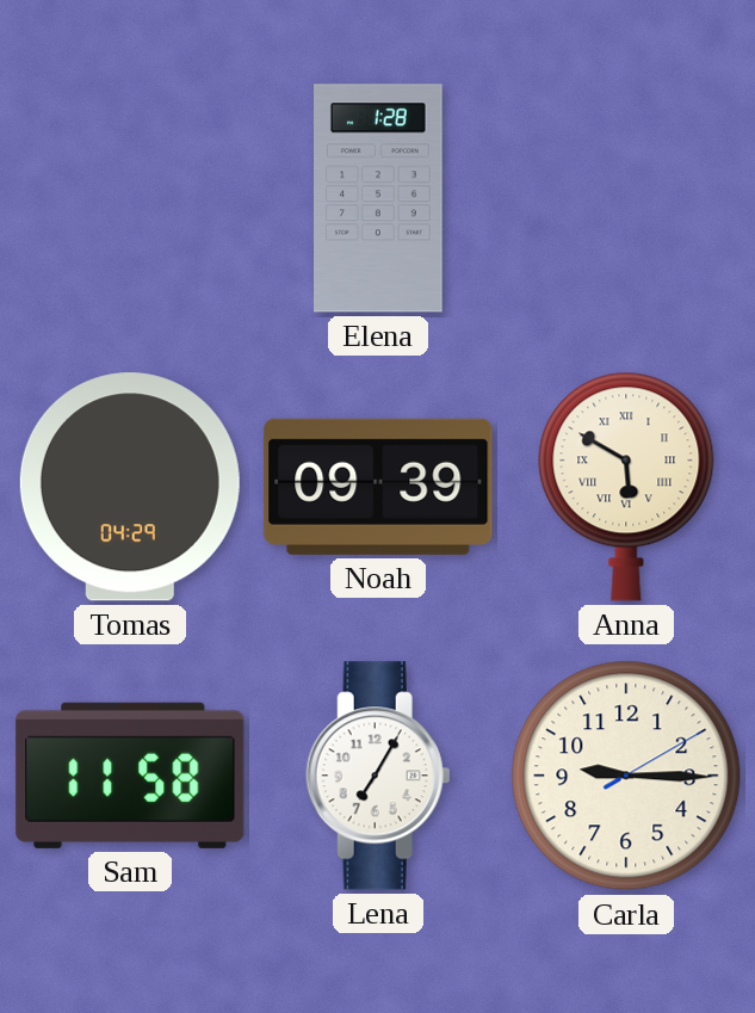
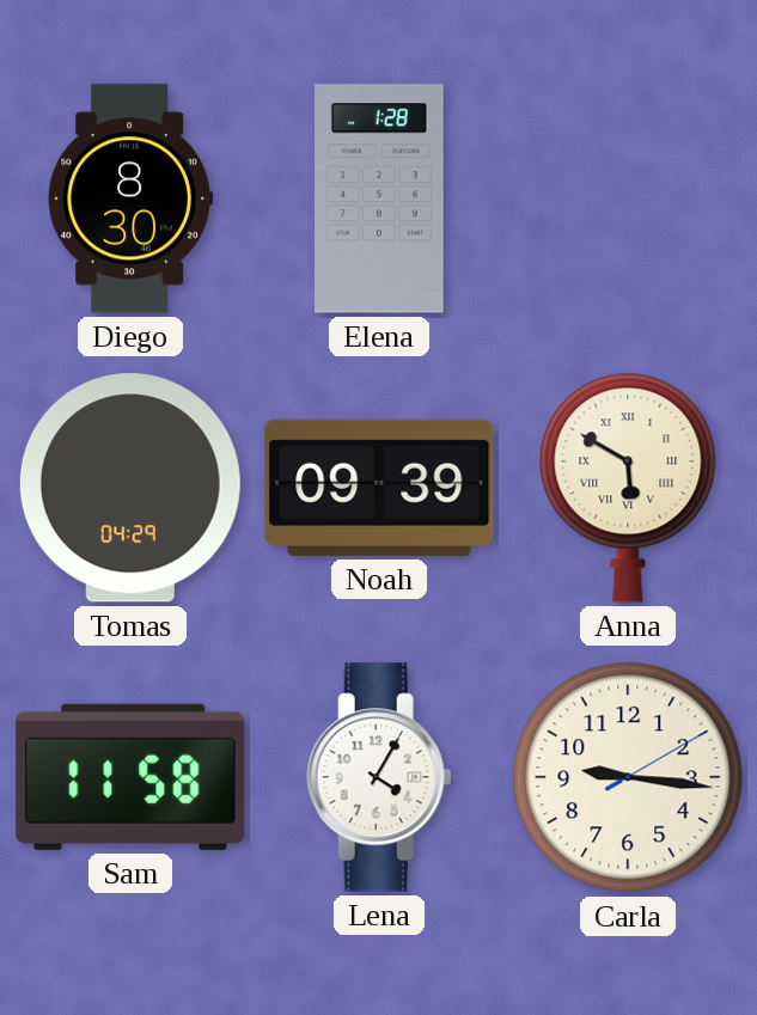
Diego: none -> 8:30
Lena: 7:05 -> 4:05
Carla: 9:15 -> 9:16
